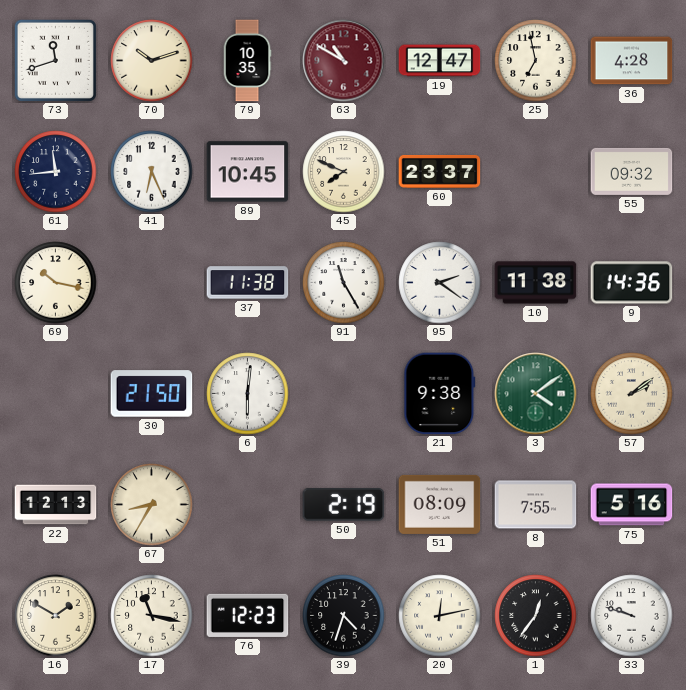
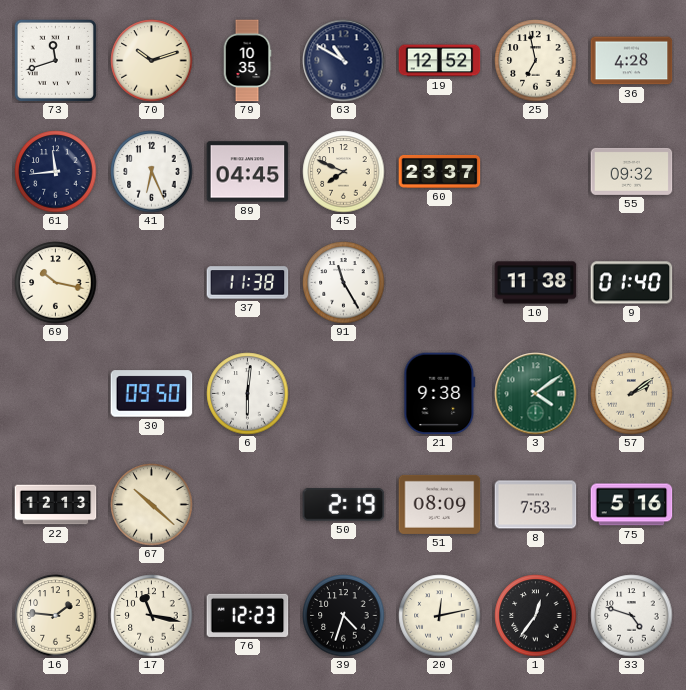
63 dial: burgundy -> navy
19: 12:47 -> 12:52
89: 10:45 -> 04:45
95: 2:21 -> none
9: 14:36 -> 01:40
30: 21:50 -> 09:50
67: 8:35 -> 10:22
8: 7:55 -> 7:53
16: 1:50 -> 1:46
33: 9:48 -> 4:48
